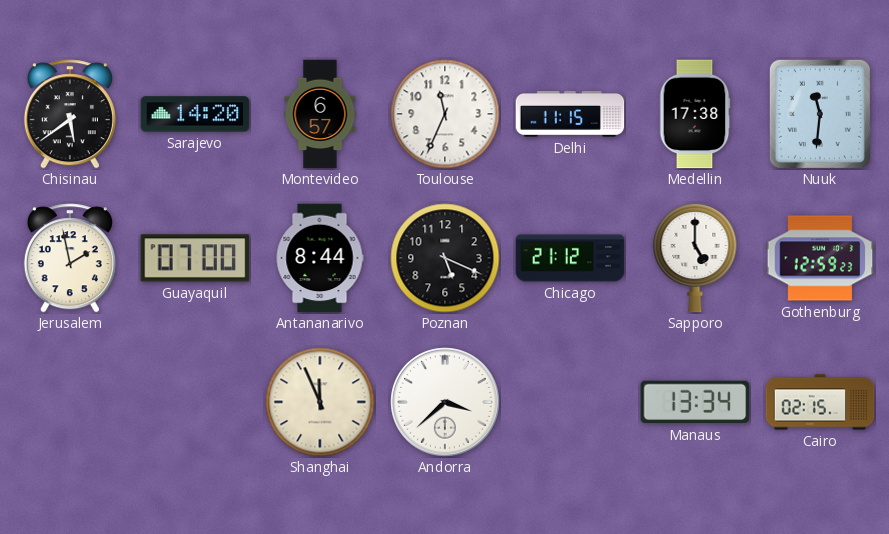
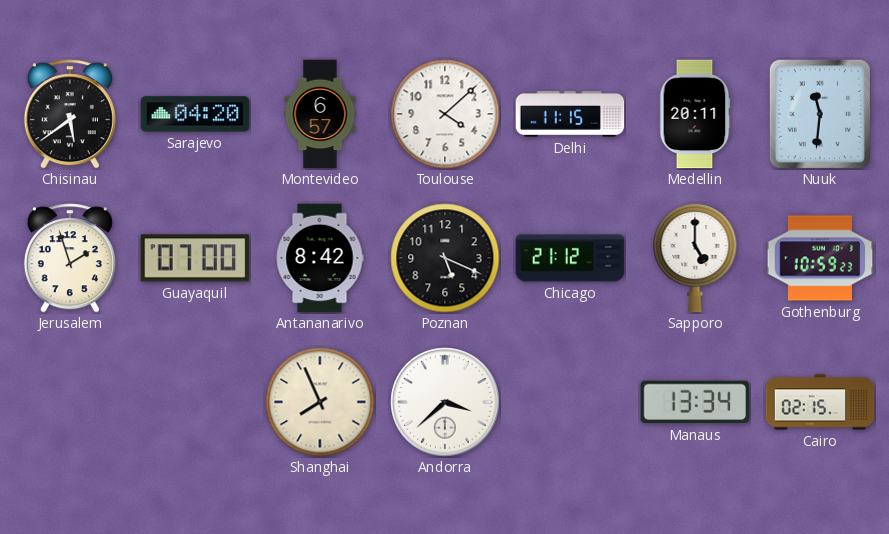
Sarajevo: 14:20 -> 04:20
Toulouse: 11:34 -> 4:08
Medellin: 17:38 -> 20:11
Jerusalem: 1:58 -> 1:57
Antananarivo: 8:44 -> 8:42
Gothenburg: 12:59 -> 10:59
Shanghai: 11:56 -> 7:56
